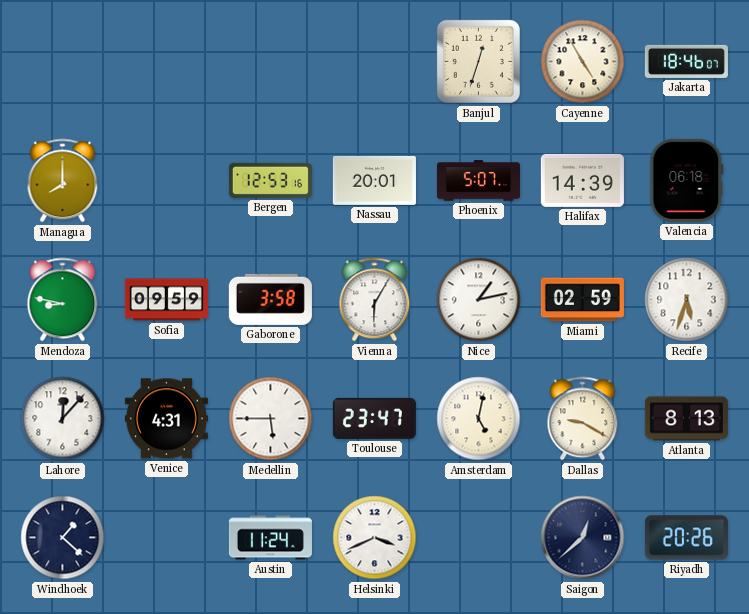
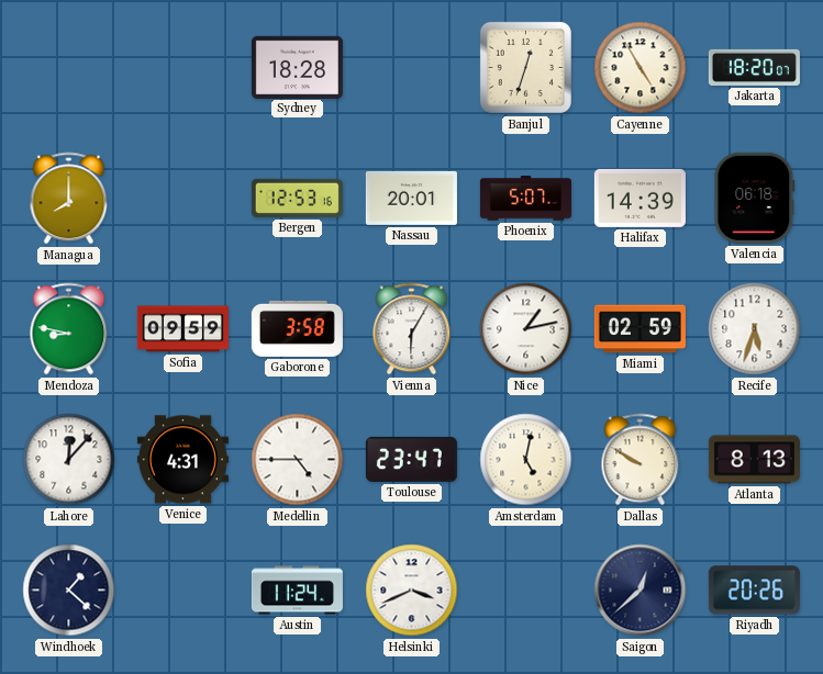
Sydney: none -> 18:28
Jakarta: 18:46 -> 18:20
Medellin: 5:45 -> 4:45
Dallas: 9:20 -> 9:50
